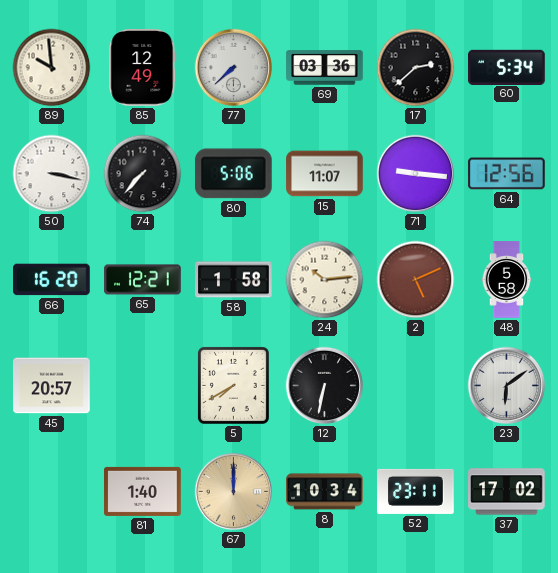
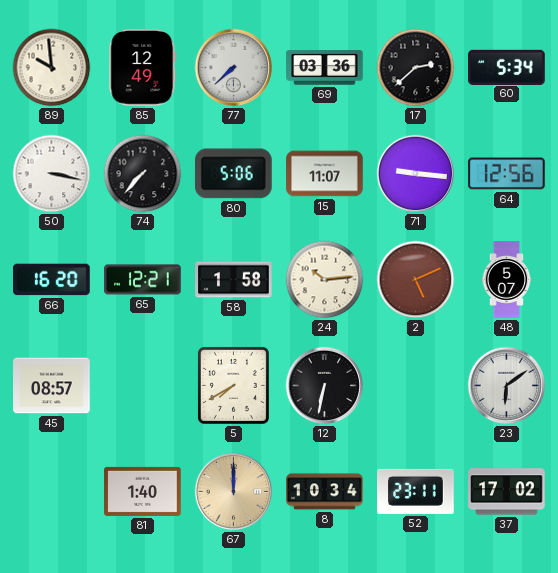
48: 5:58 -> 5:07
45: 20:57 -> 08:57
